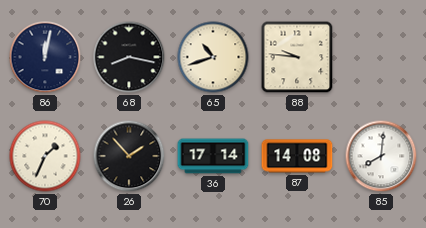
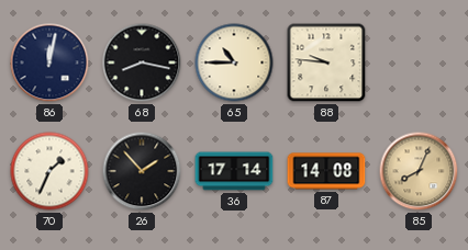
65: 10:42 -> 10:45
85: 8:01 -> 8:04
85 dial: white -> champagne
